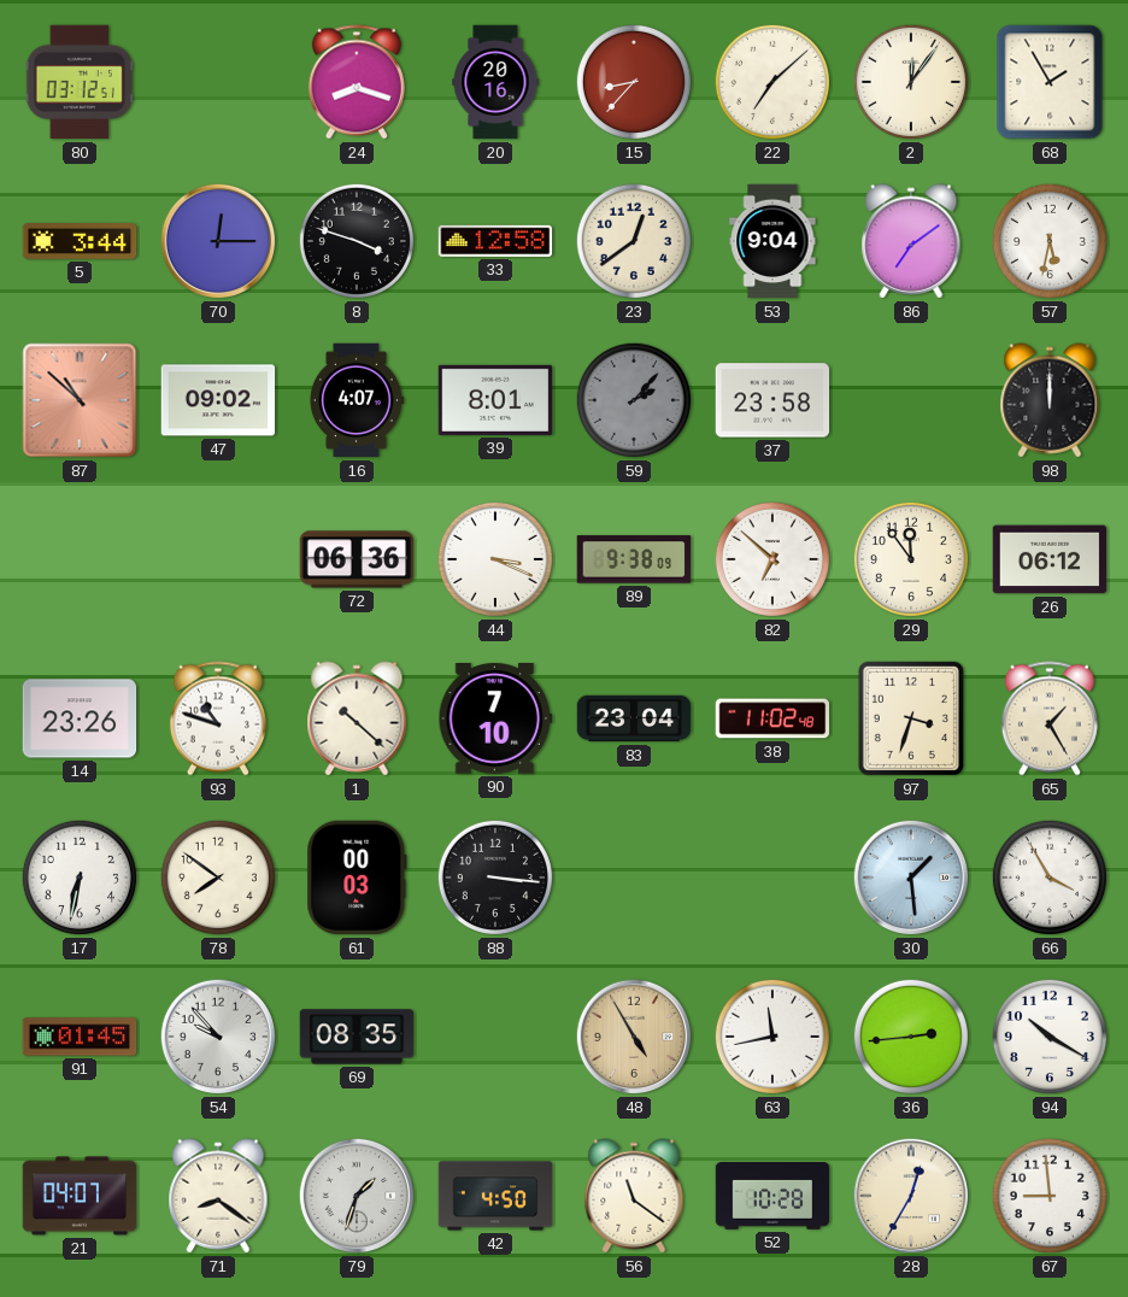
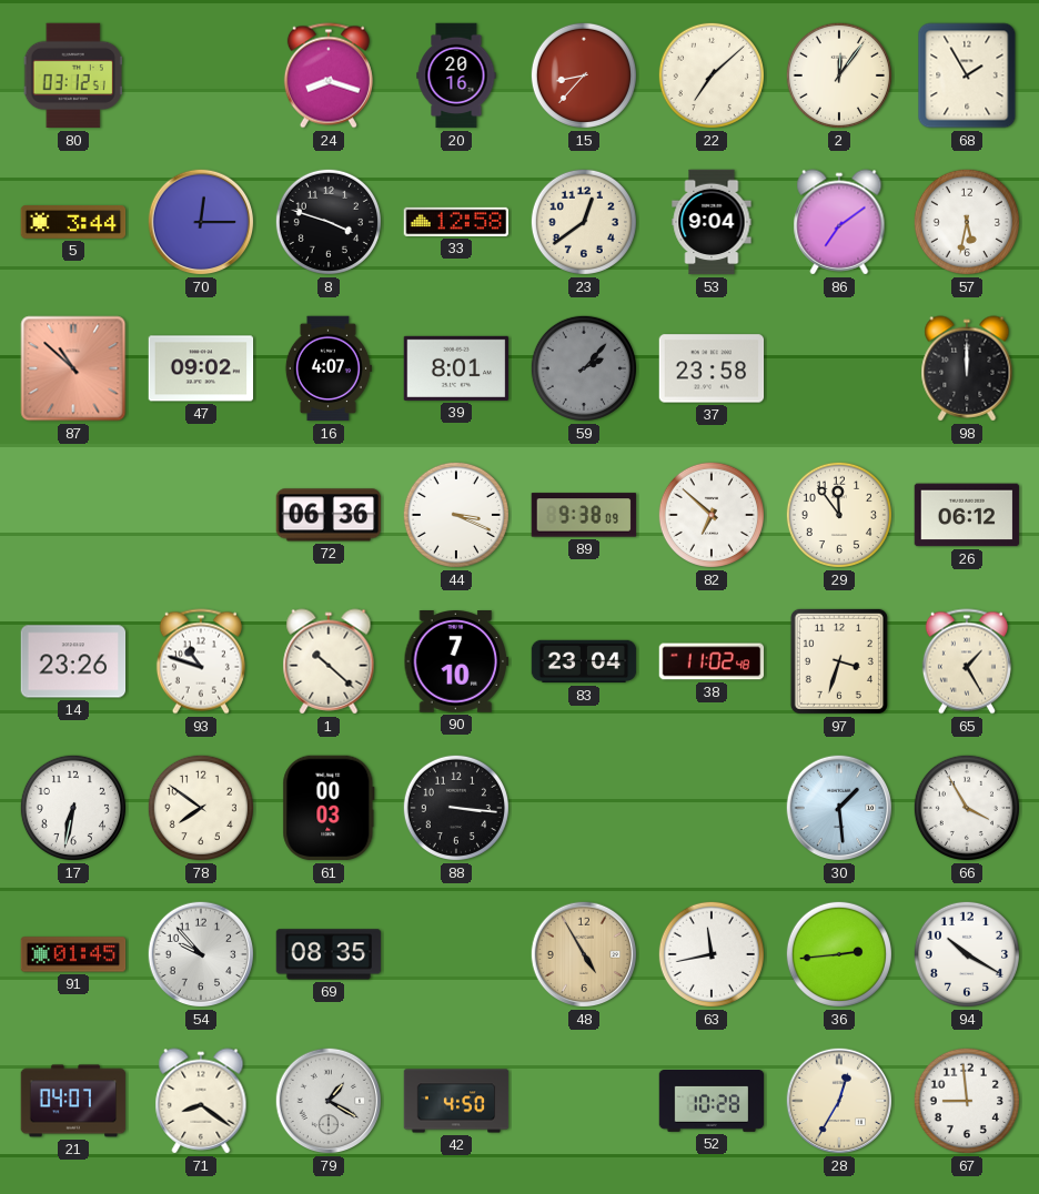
79: 1:33 -> 1:20
56: 11:21 -> none
